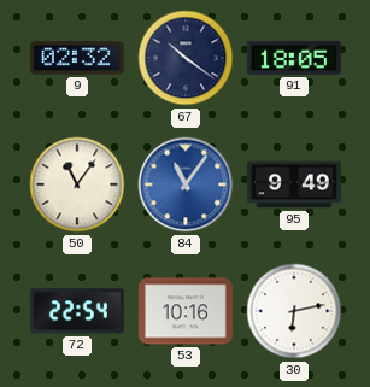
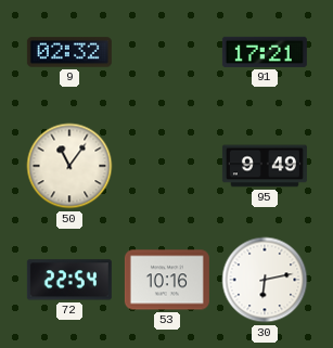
67: 10:21 -> none
91: 18:05 -> 17:21
84: 11:06 -> none
